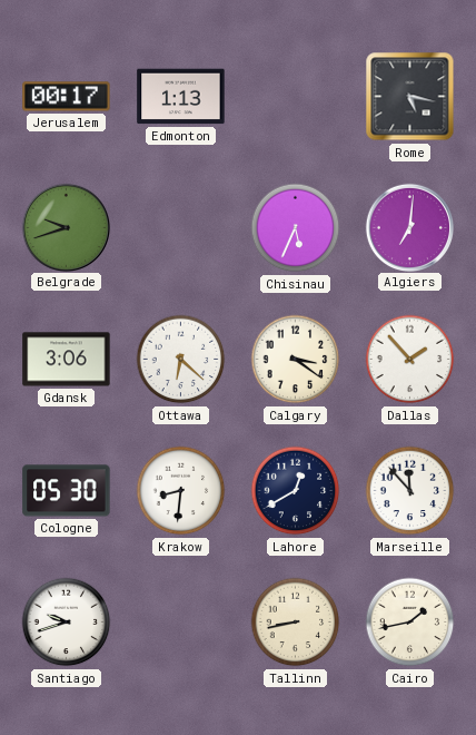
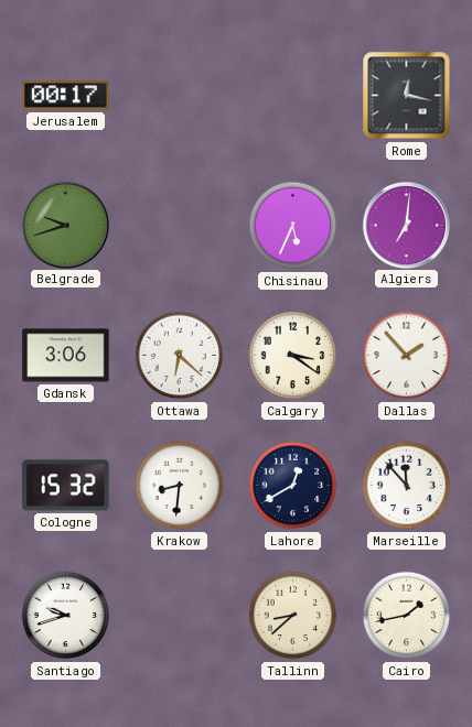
Edmonton: 1:13 -> none
Rome: 5:17 -> 12:17
Cologne: 05:30 -> 15:32
Tallinn: 8:43 -> 8:38
